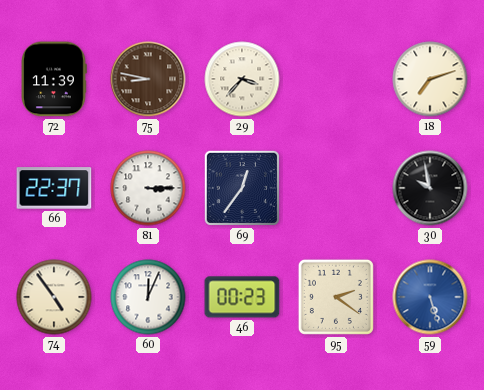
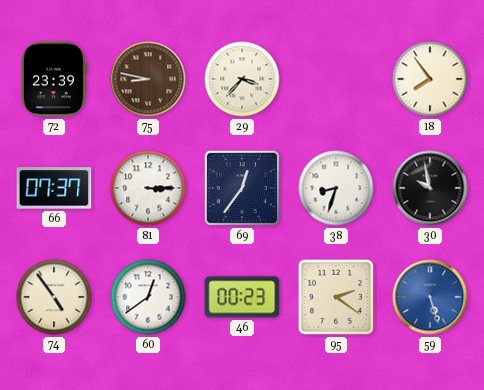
72: 11:39 -> 23:39
18: 7:12 -> 7:54
66: 22:37 -> 07:37
38: none -> 8:33
60: 12:04 -> 12:39
